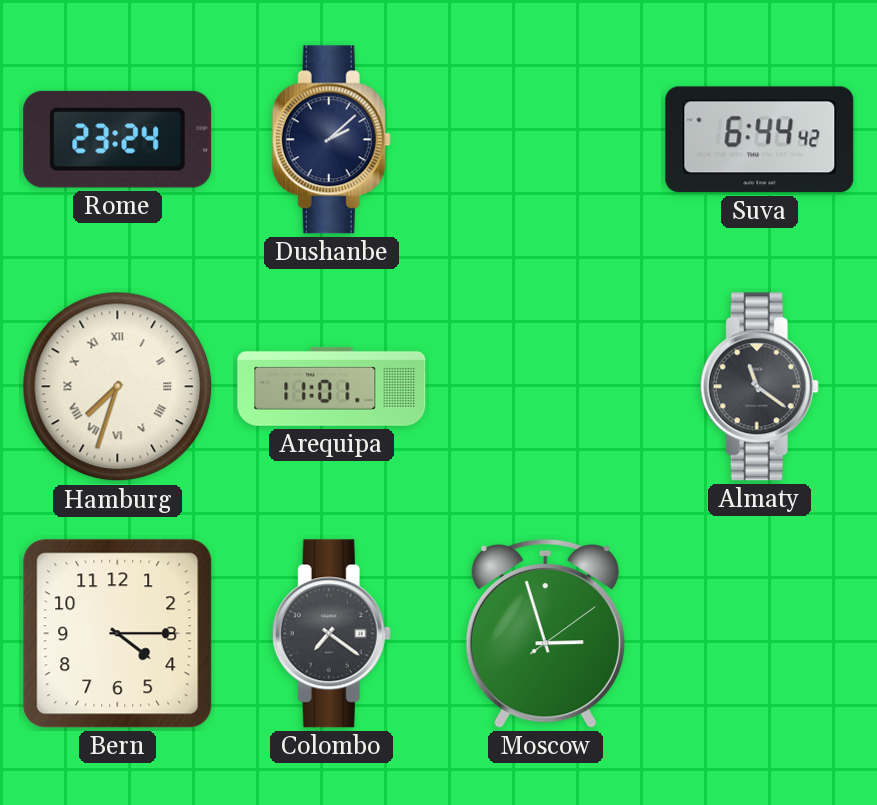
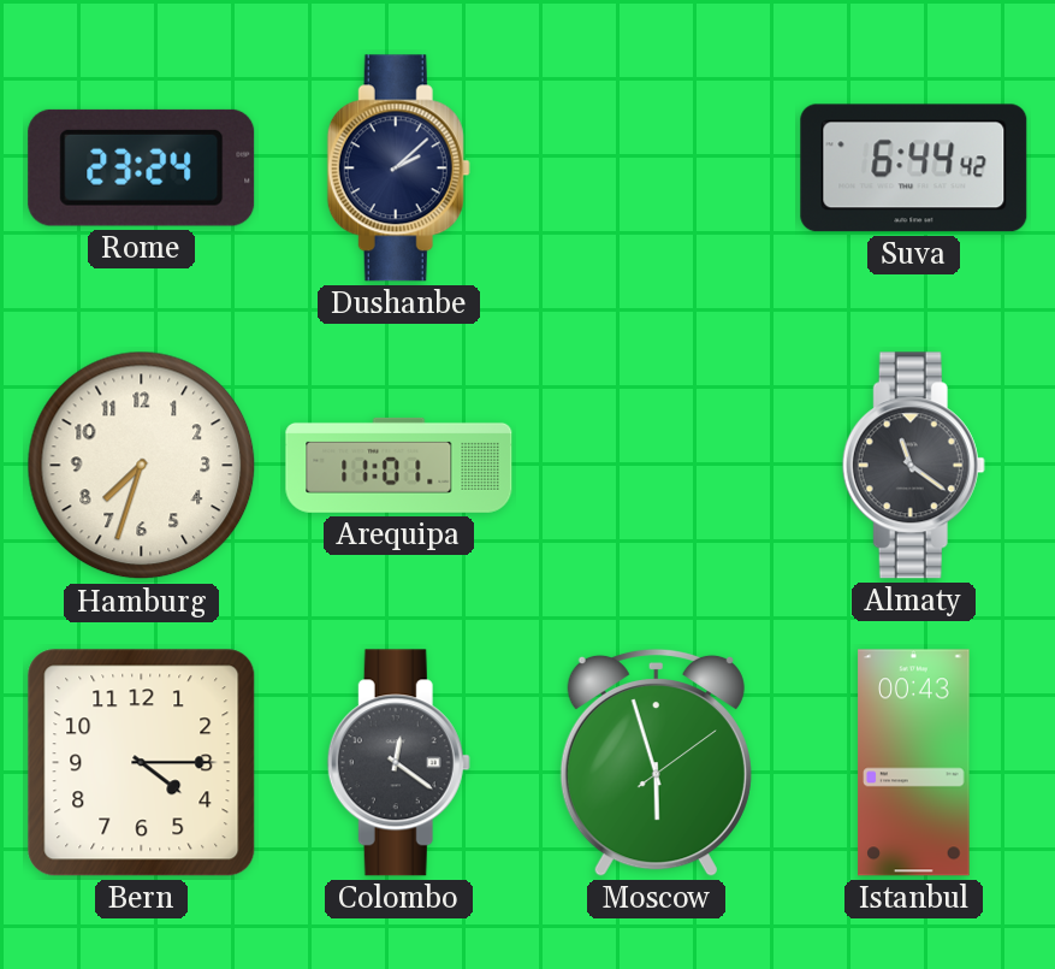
Hamburg numerals: Roman -> Arabic
Colombo: 7:21 -> 12:21
Moscow: 2:57 -> 5:57
Istanbul: none -> 00:43
